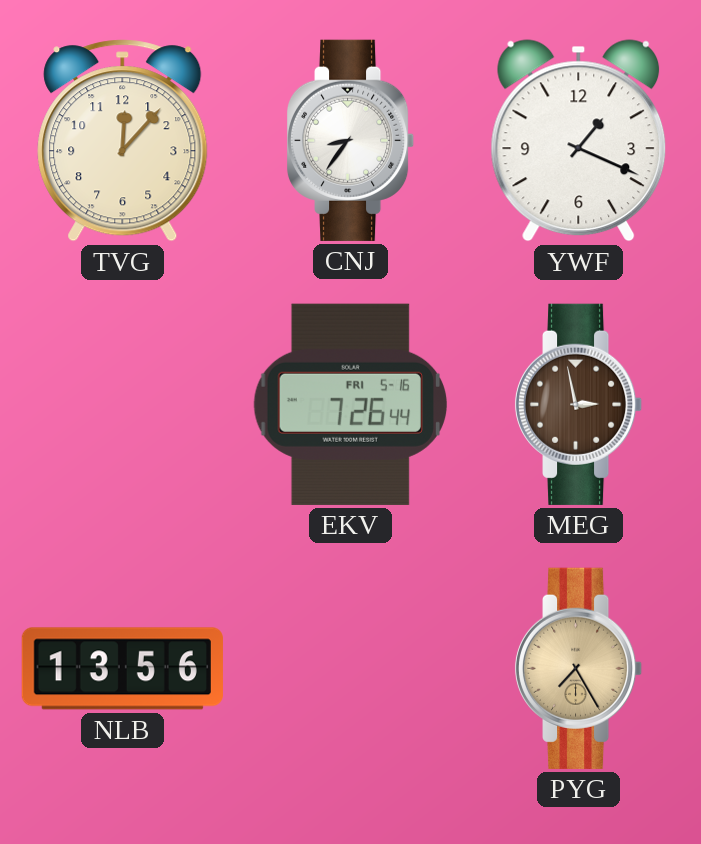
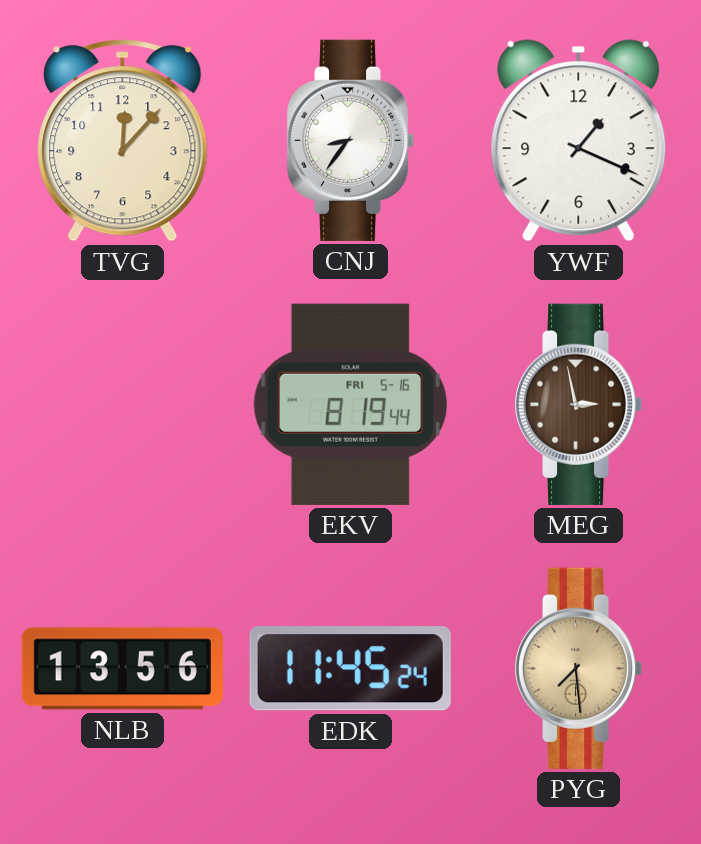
EKV: 7:26 -> 8:19
EDK: none -> 11:45
PYG: 7:25 -> 7:29
